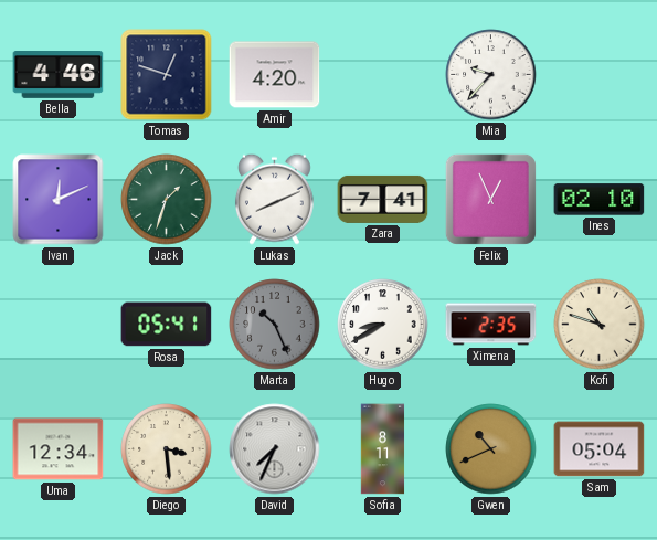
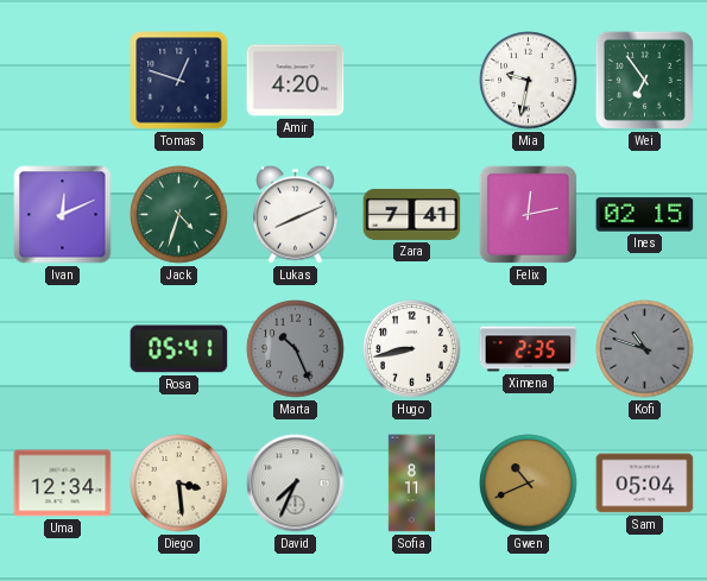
Bella: 4:46 -> none
Mia: 9:37 -> 9:32
Wei: none -> 6:54
Jack: 1:33 -> 4:33
Felix: 12:56 -> 12:13
Ines: 02:10 -> 02:15
Hugo: 8:40 -> 8:43
Kofi dial: cream -> grey
